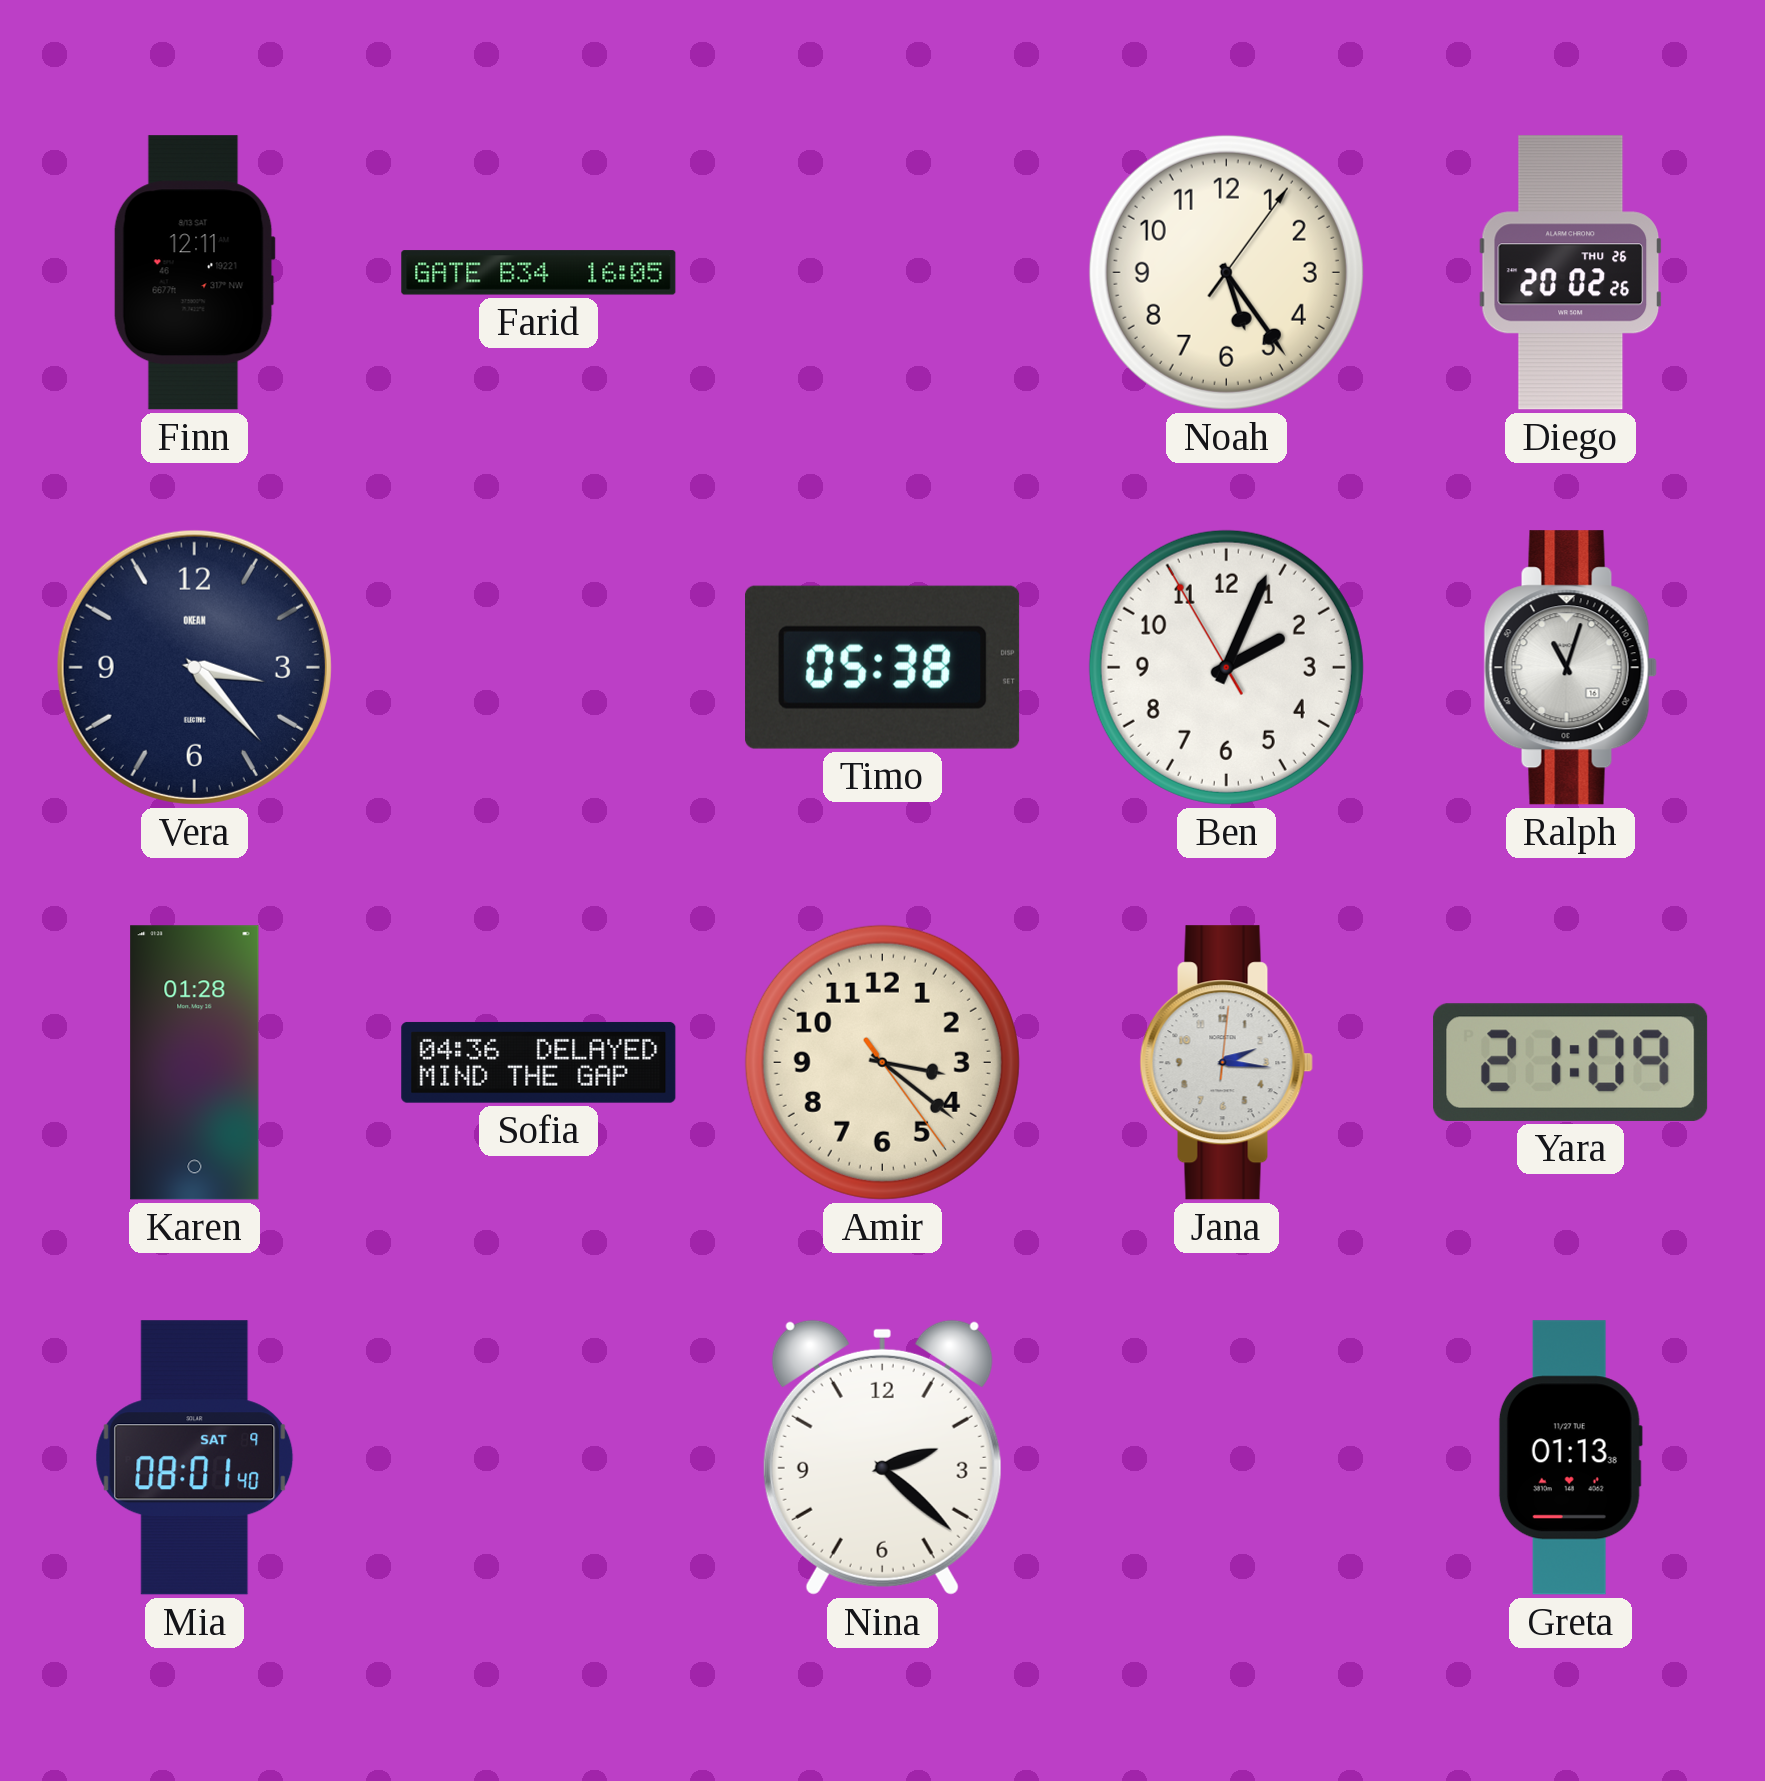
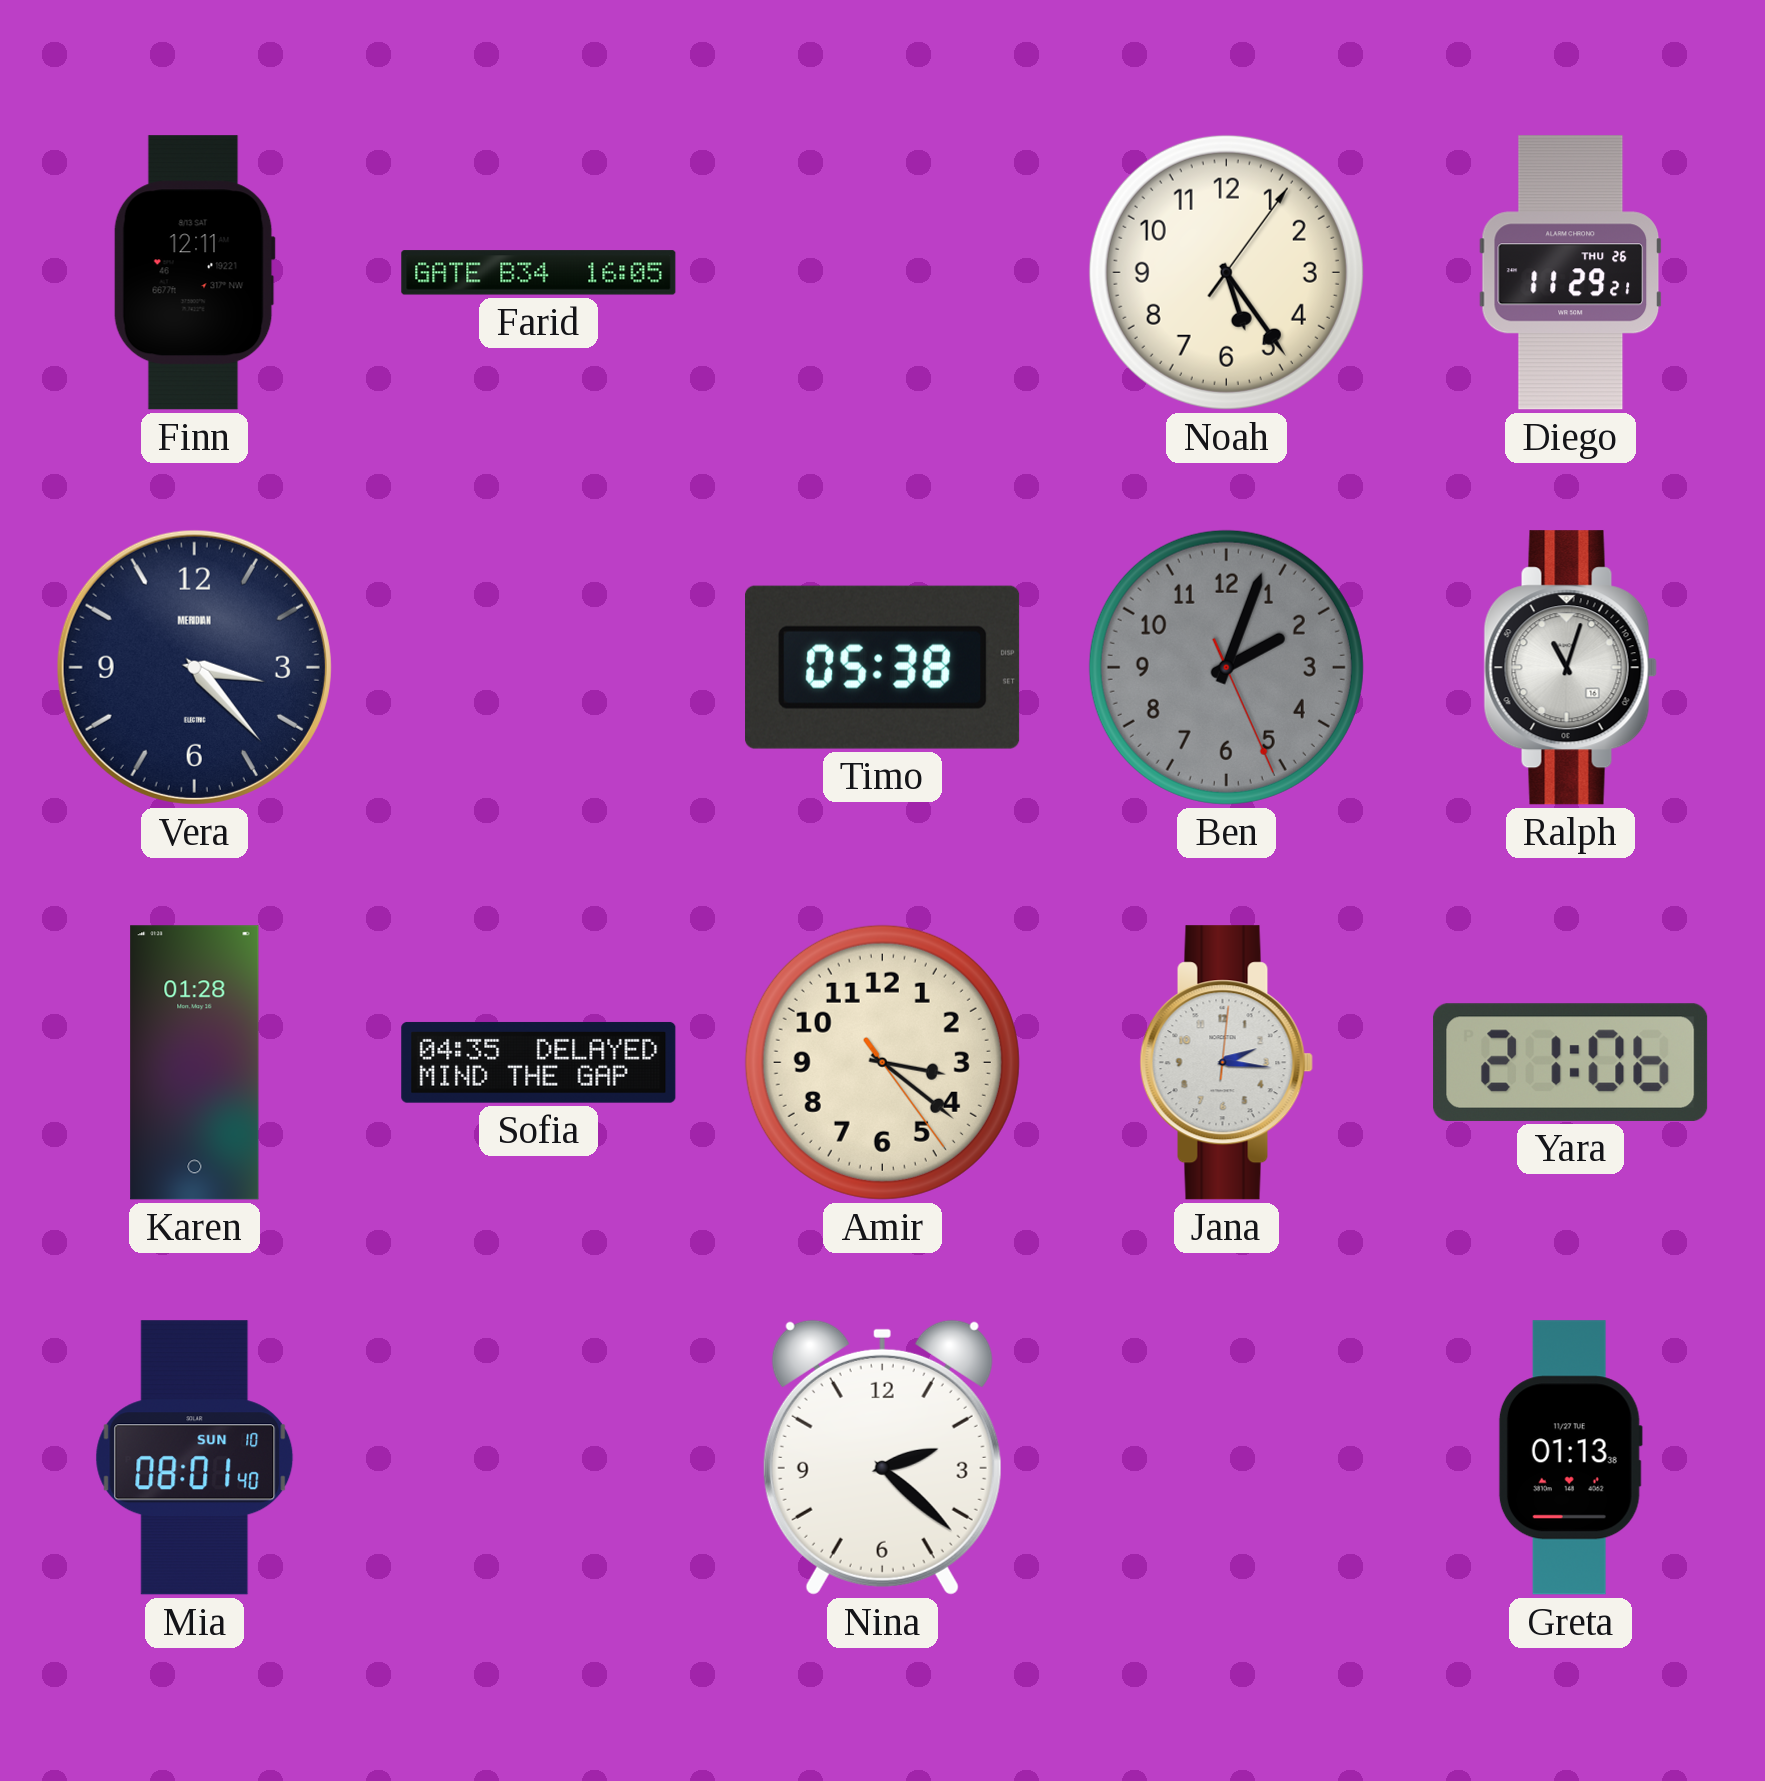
Diego: 20:02 -> 11:29
Vera brand: OKEAN -> MERIDIAN
Ben: 2:03:55 -> 2:03:26
Ben dial: white -> grey
Sofia: 04:36 -> 04:35
Yara: 21:09 -> 21:06
Mia date: SAT 9 -> SUN 10
